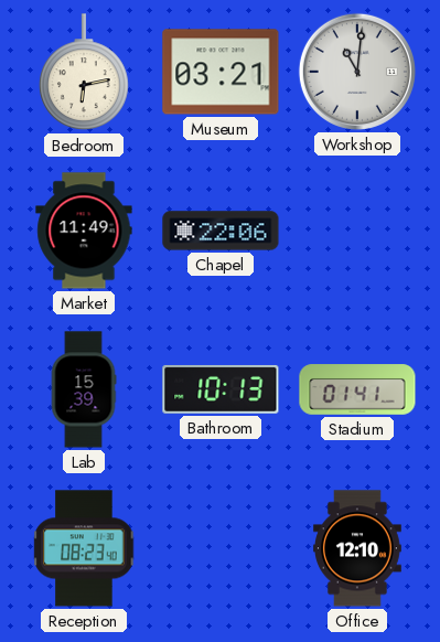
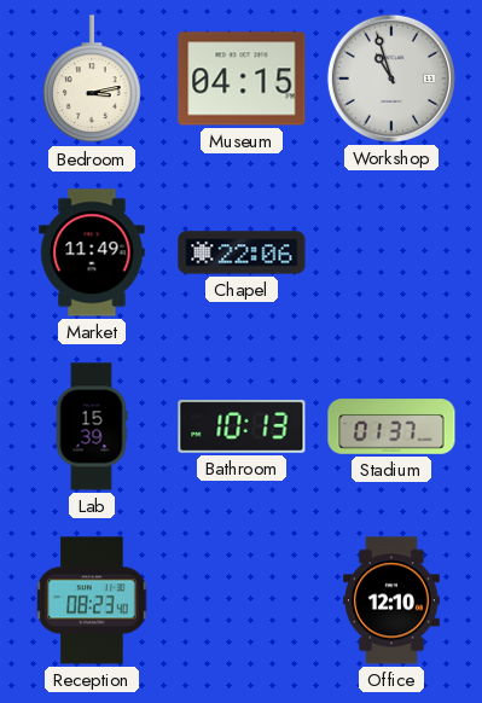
Bedroom: 6:13 -> 3:13
Museum: 03:21 -> 04:15
Workshop: 11:01 -> 10:57
Stadium: 01:41 -> 01:37
